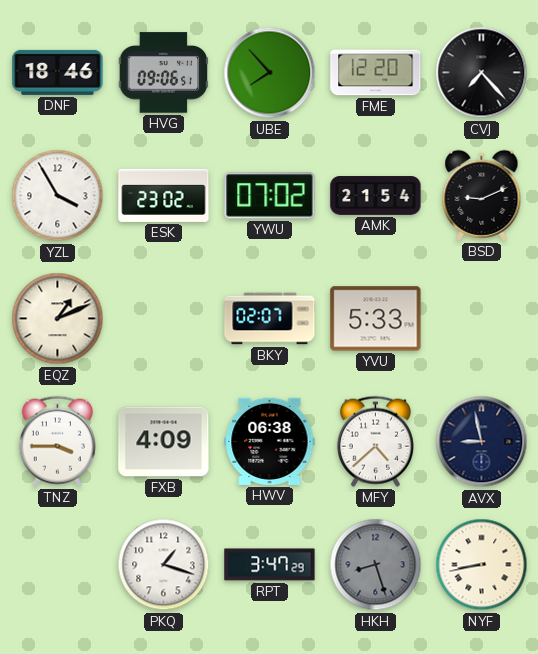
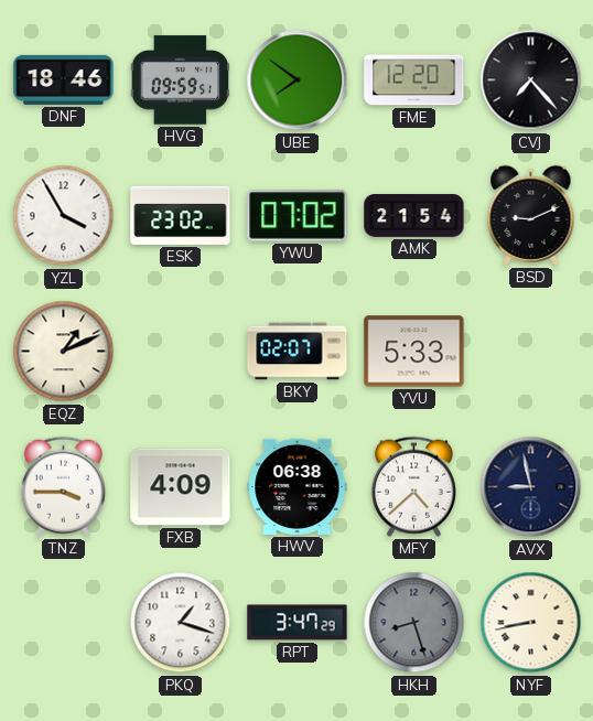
HVG: 09:06 -> 09:59
UBE: 7:53 -> 7:51
